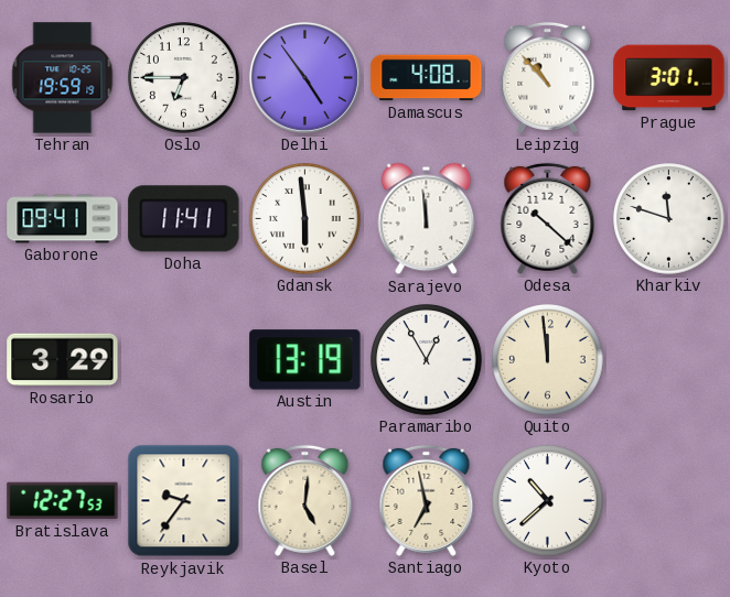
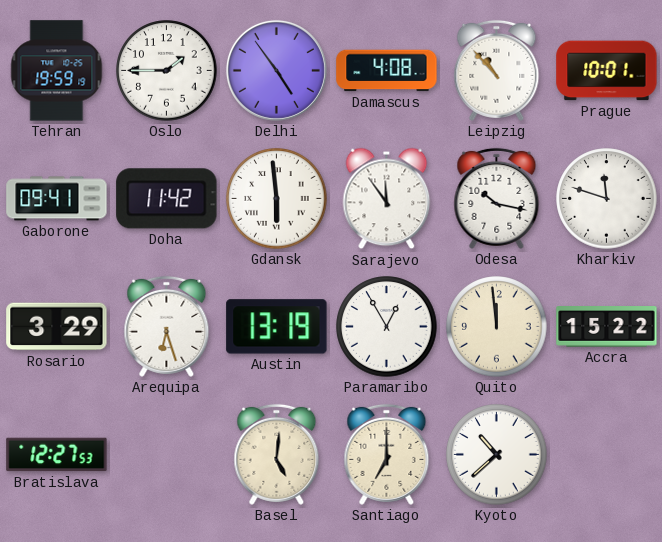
Oslo: 6:45 -> 1:45
Prague: 3:01 -> 10:01
Doha: 11:41 -> 11:42
Sarajevo: 11:59 -> 11:54
Odesa: 10:22 -> 10:17
Arequipa: none -> 6:27
Accra: none -> 15:22
Reykjavik: 9:36 -> none
Santiago: 6:58 -> 7:00
